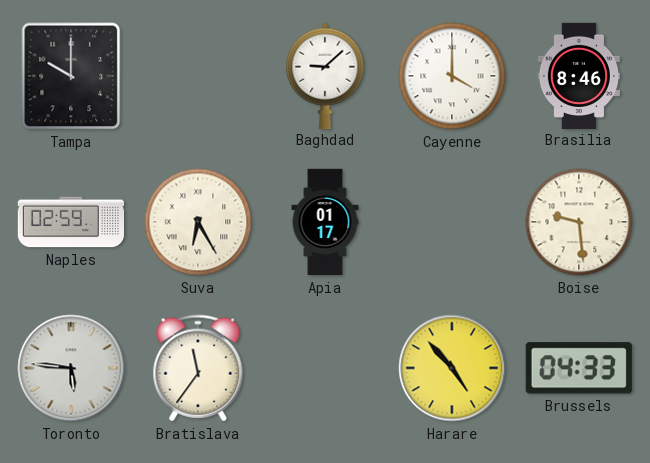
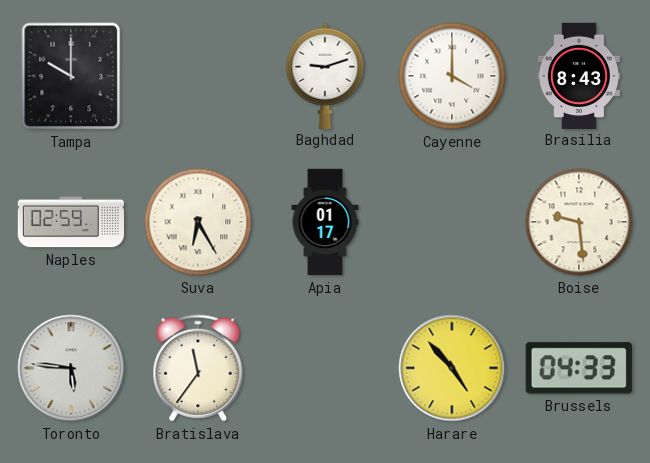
Baghdad: 9:08 -> 9:12
Brasilia: 8:46 -> 8:43
